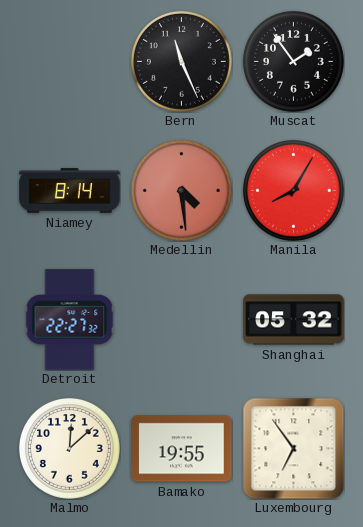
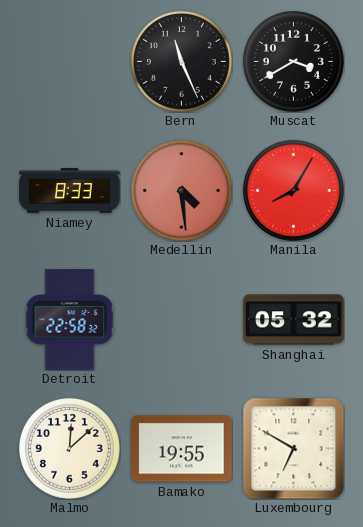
Muscat: 1:54 -> 3:40
Niamey: 8:14 -> 8:33
Detroit: 22:27 -> 22:58
Luxembourg: 6:54 -> 6:50
